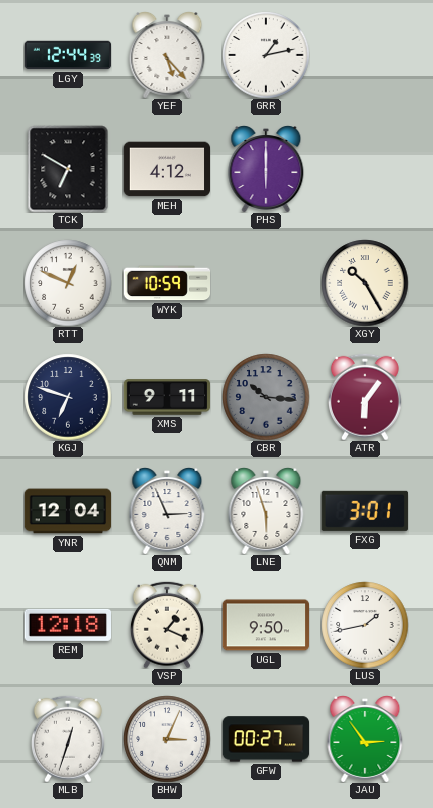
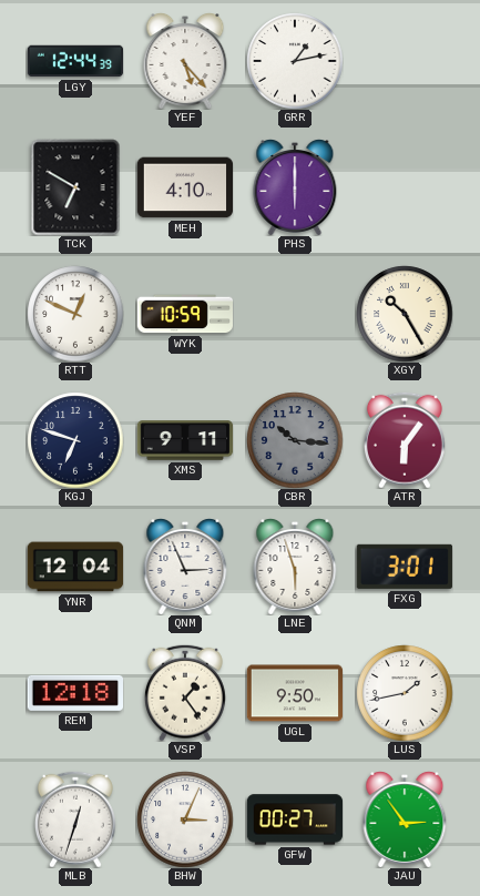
MEH: 4:12 -> 4:10
VSP: 1:19 -> 1:24
